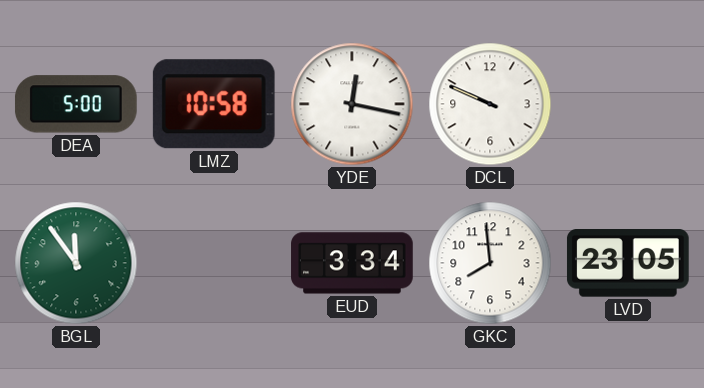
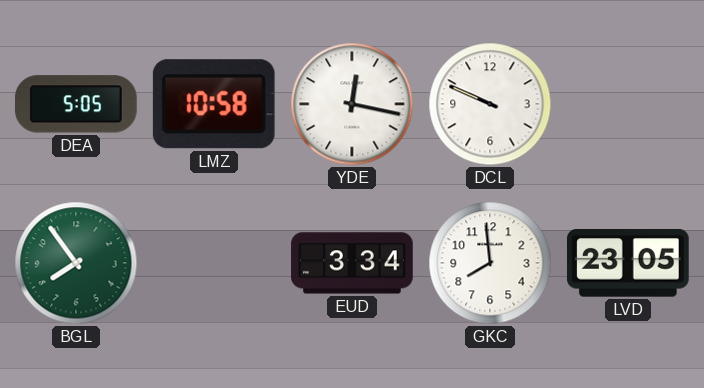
DEA: 5:00 -> 5:05
BGL: 11:54 -> 7:54
